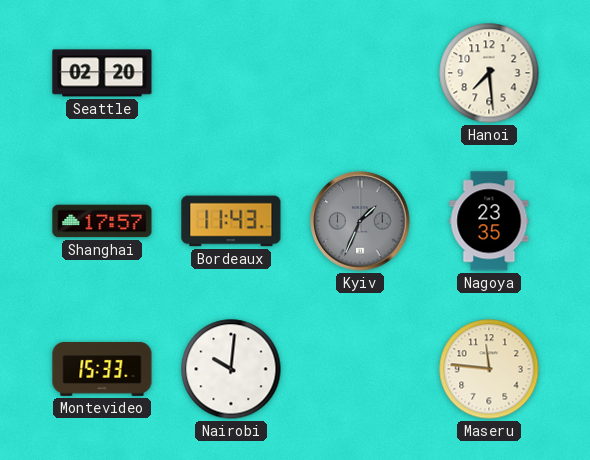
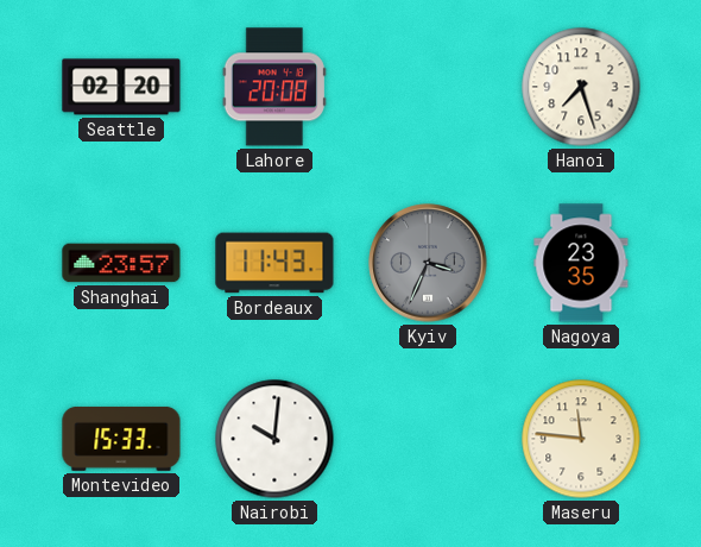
Lahore: none -> 20:08
Hanoi: 7:29 -> 7:27
Shanghai: 17:57 -> 23:57
Kyiv: 1:34 -> 3:34
